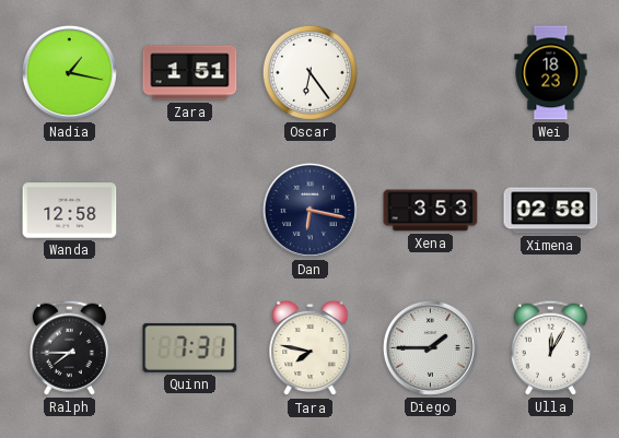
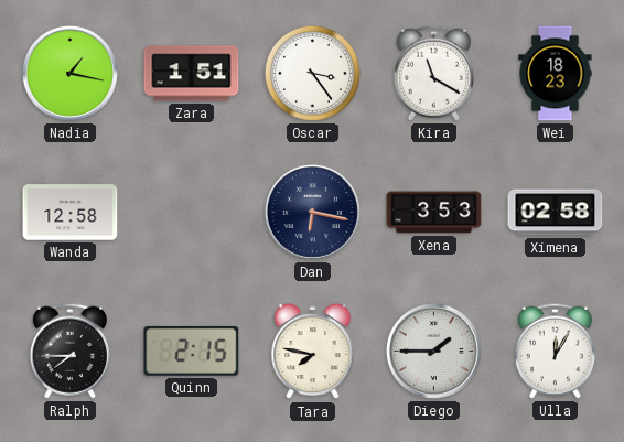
Oscar: 6:24 -> 3:24
Kira: none -> 11:20
Quinn: 7:31 -> 2:15
